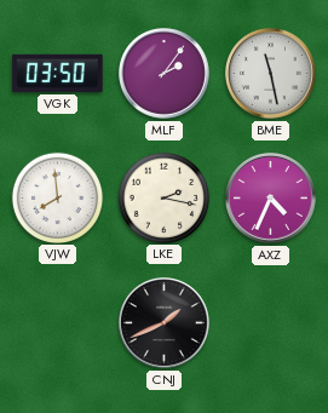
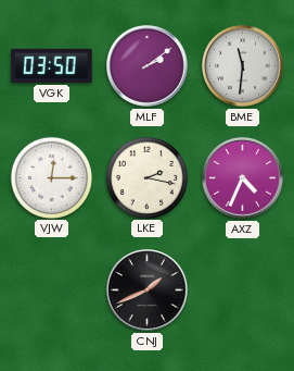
MLF: 2:06 -> 2:09
BME: 11:28 -> 11:31
VJW: 7:59 -> 12:15
